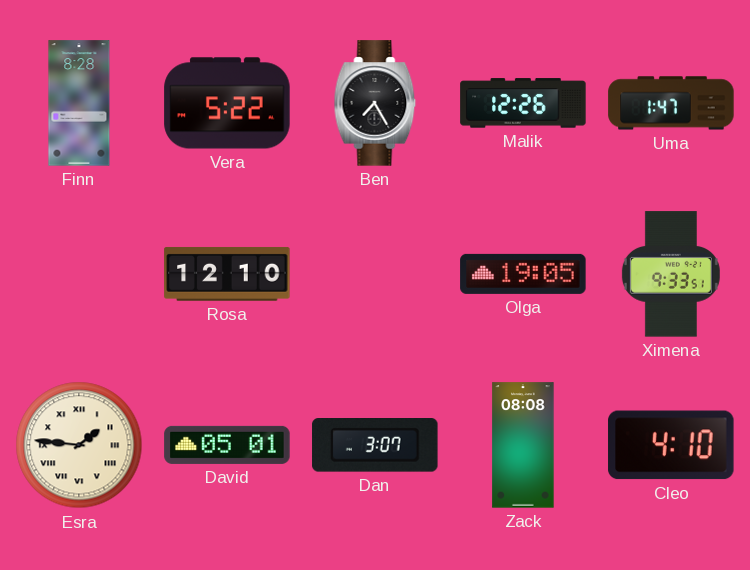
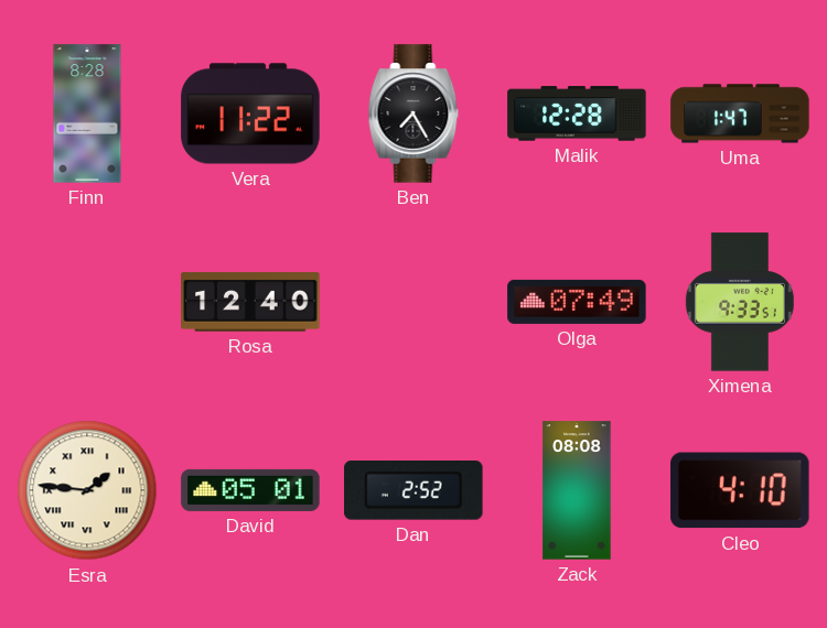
Vera: 5:22 -> 11:22
Malik: 12:26 -> 12:28
Rosa: 12:10 -> 12:40
Olga: 19:05 -> 07:49
Dan: 3:07 -> 2:52
